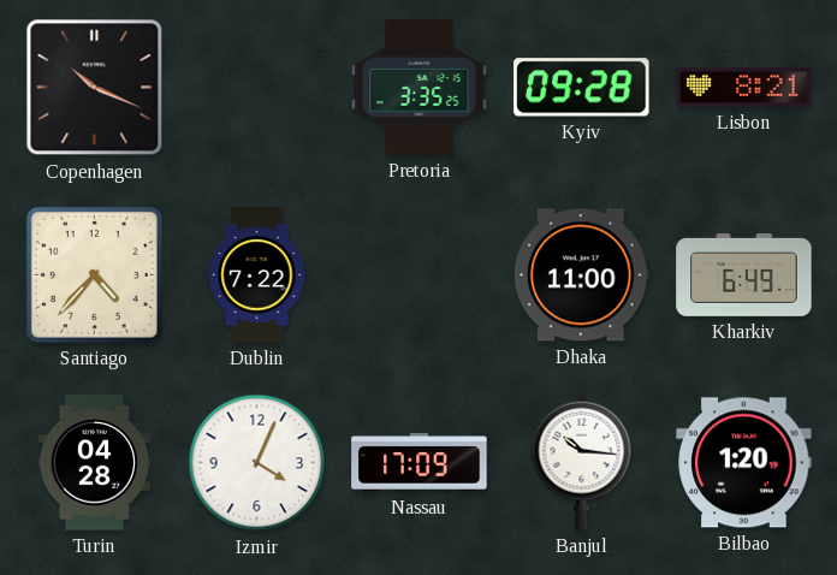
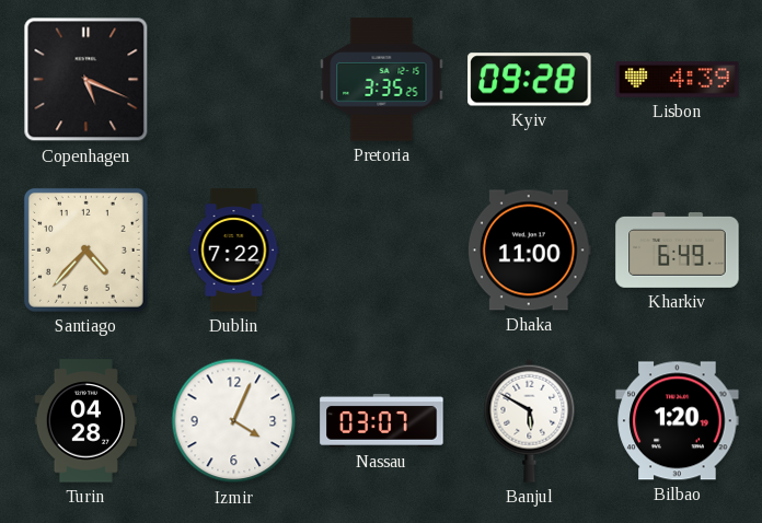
Copenhagen: 10:19 -> 5:19
Lisbon: 8:21 -> 4:39
Nassau: 17:09 -> 03:07
Banjul: 10:16 -> 5:50
